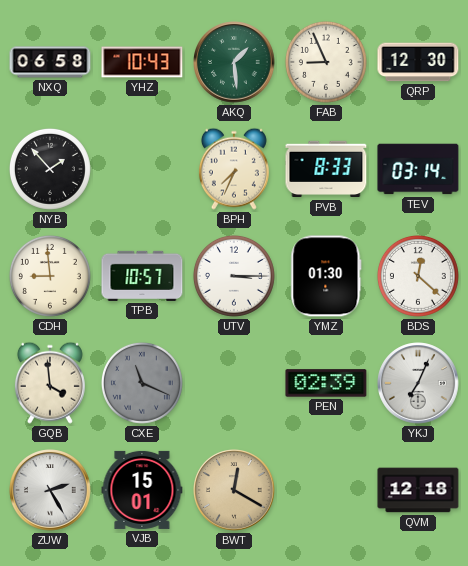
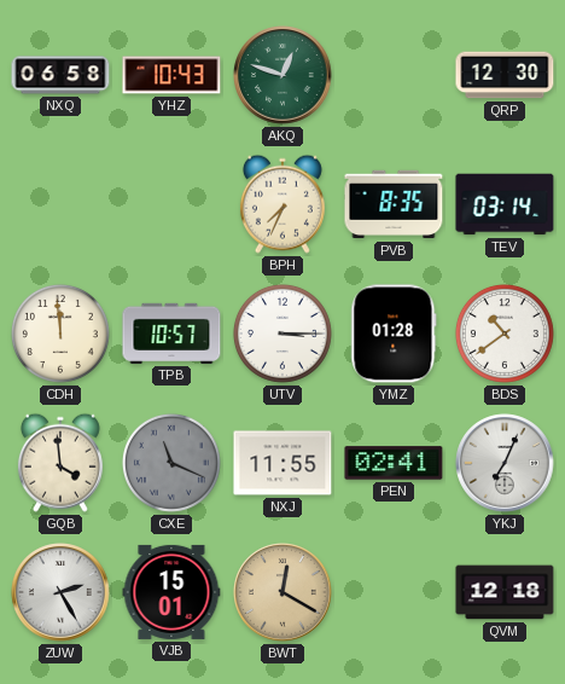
AKQ: 1:29 -> 12:48
FAB: 8:56 -> none
NYB: 1:53 -> none
PVB: 8:33 -> 8:35
CDH: 8:59 -> 11:59
YMZ: 01:30 -> 01:28
BDS: 12:22 -> 10:39
NXJ: none -> 11:55
PEN: 02:39 -> 02:41
